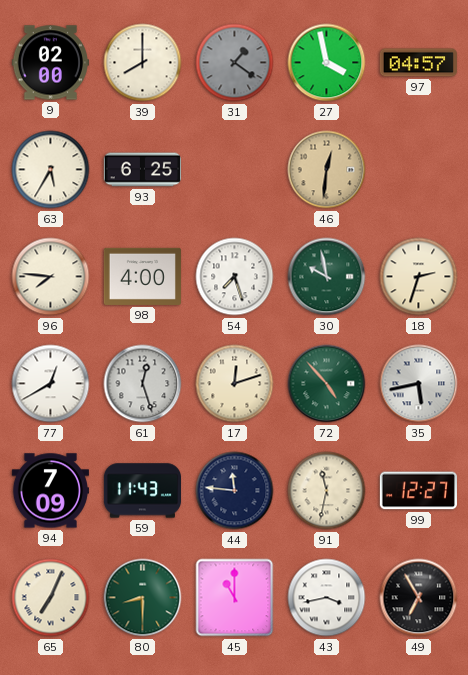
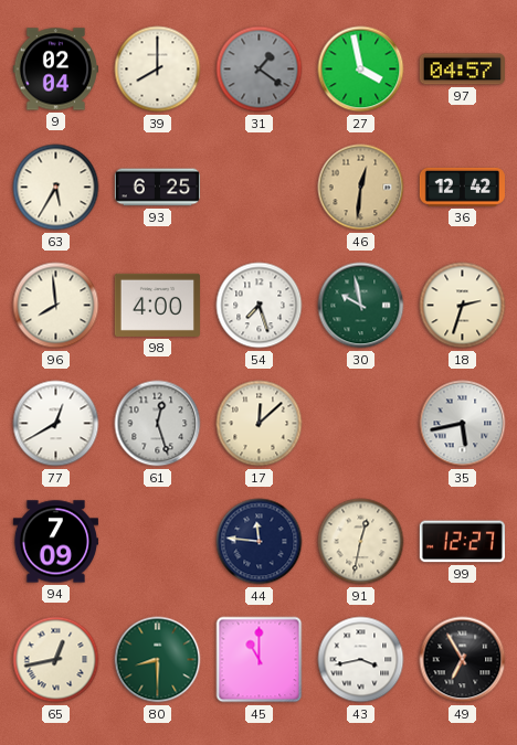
9: 02:00 -> 02:04
36: none -> 12:42
96: 7:46 -> 7:59
17: 12:12 -> 12:08
72: 4:53 -> none
59: 11:43 -> none
91: 11:32 -> 12:32
65: 7:04 -> 12:43
